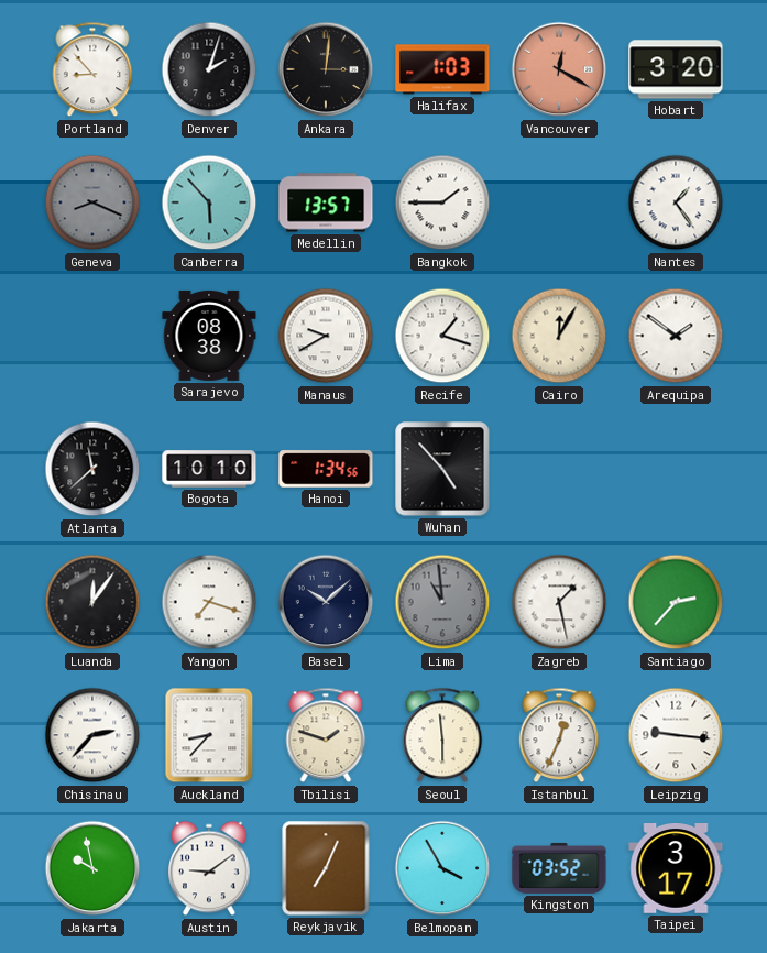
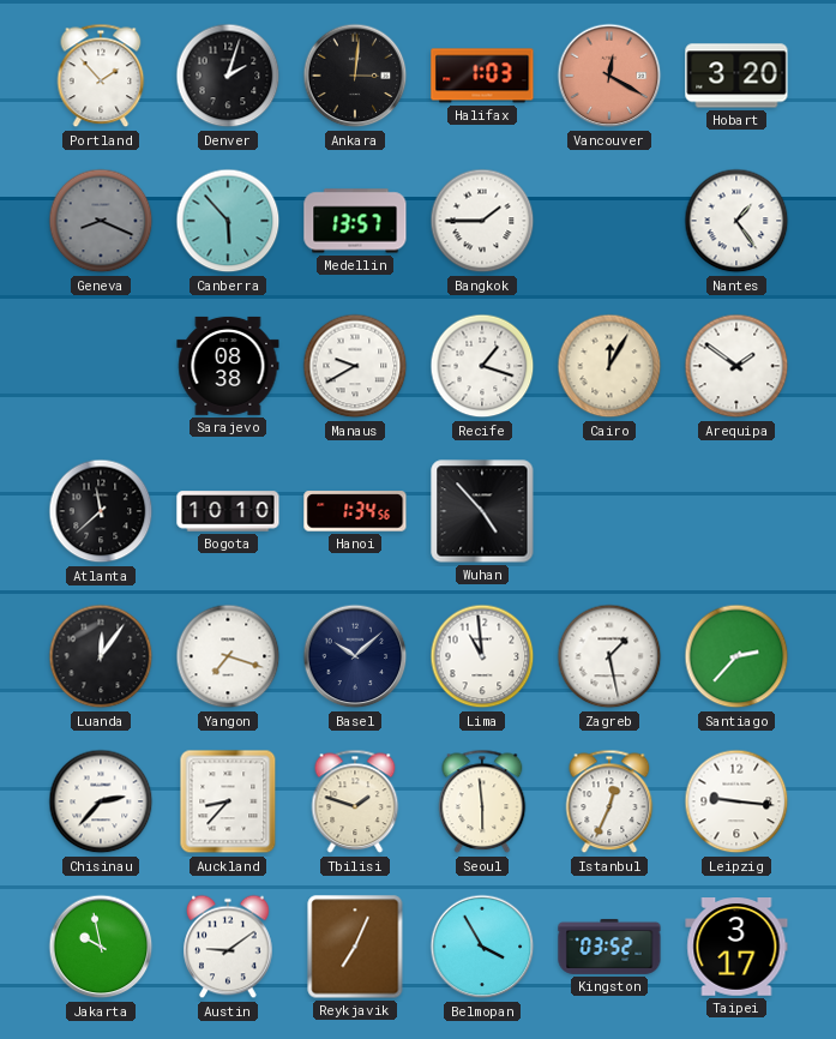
Portland: 8:53 -> 1:53
Lima dial: grey -> white
